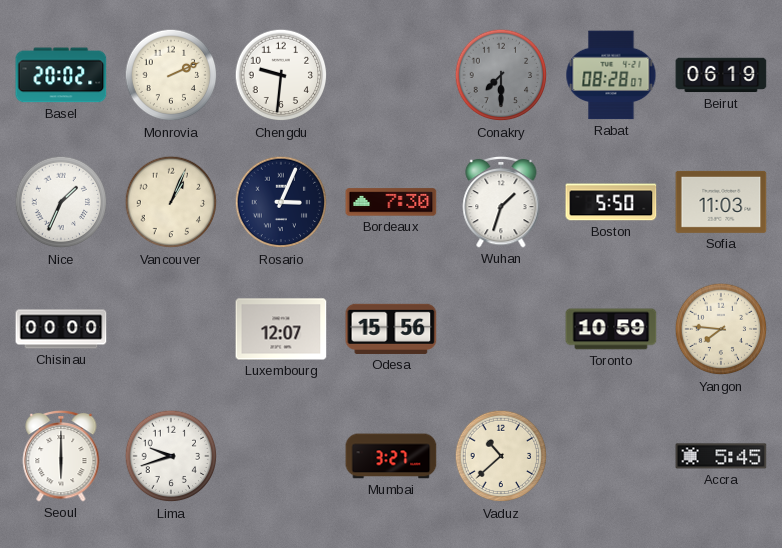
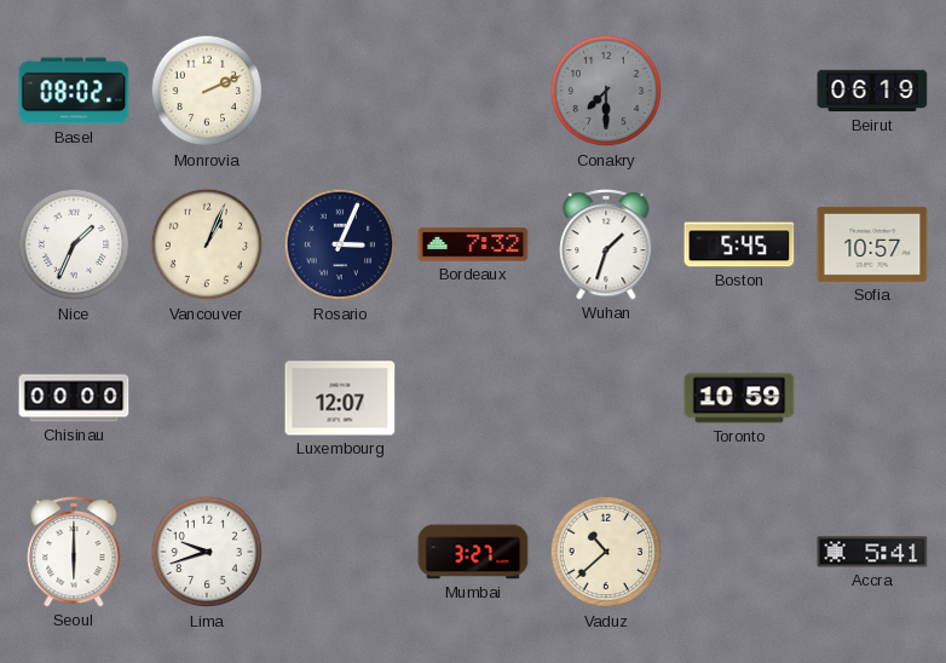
Basel: 20:02 -> 08:02
Chengdu: 9:31 -> none
Rabat: 08:28 -> none
Bordeaux: 7:30 -> 7:32
Boston: 5:50 -> 5:45
Sofia: 11:03 -> 10:57
Odesa: 15:56 -> none
Yangon: 7:46 -> none
Accra: 5:45 -> 5:41
